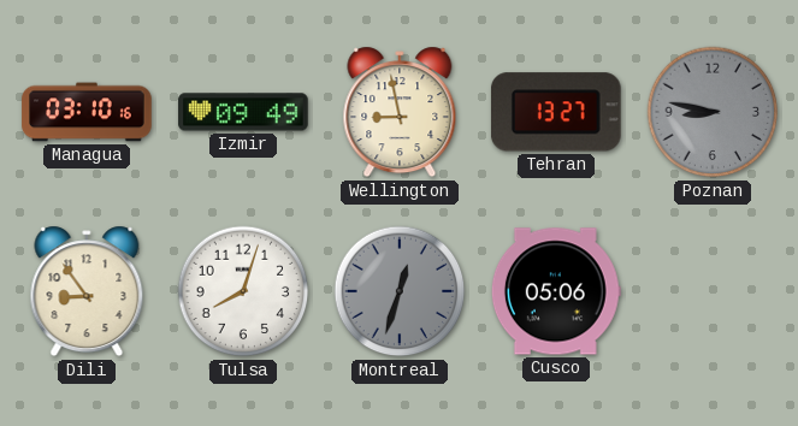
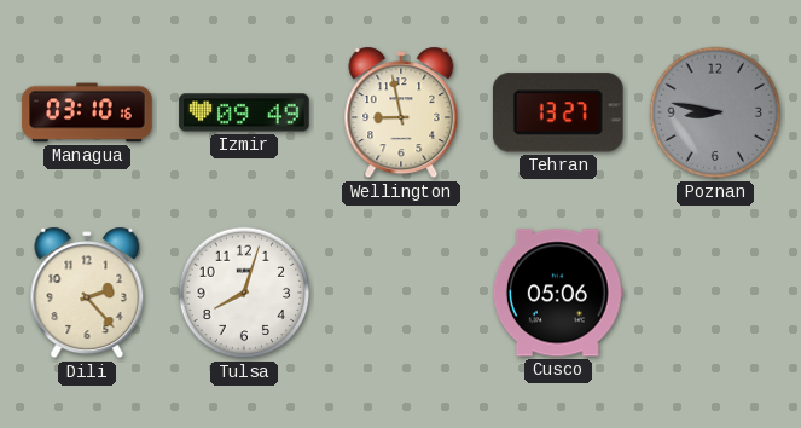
Dili: 8:54 -> 2:23
Montreal: 12:33 -> none
